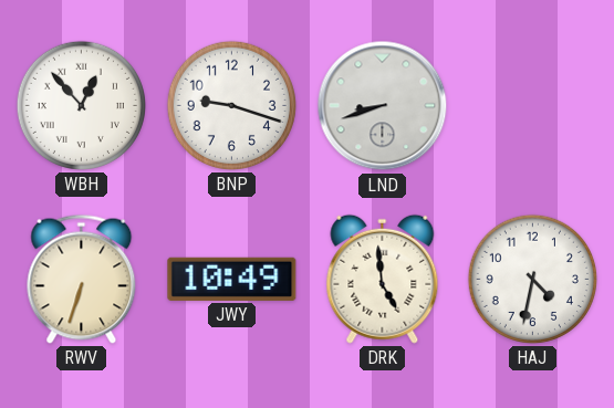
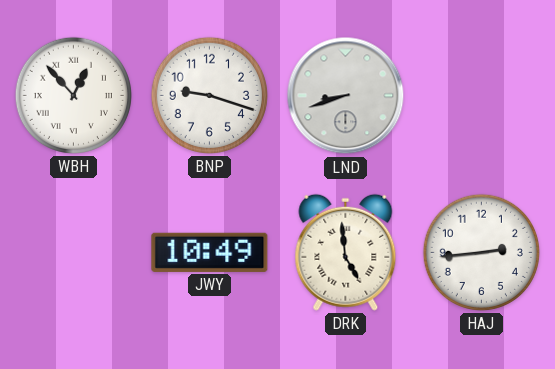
RWV: 6:33 -> none
HAJ: 4:32 -> 2:44
